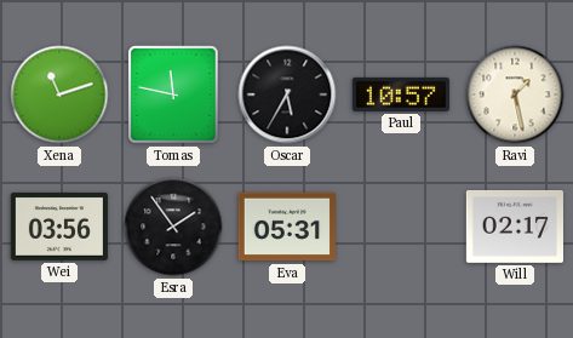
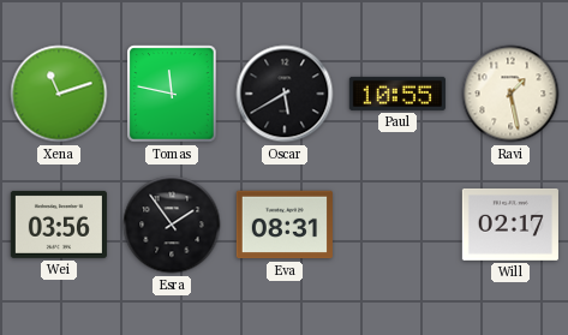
Oscar: 5:35 -> 5:40
Paul: 10:57 -> 10:55
Eva: 05:31 -> 08:31
